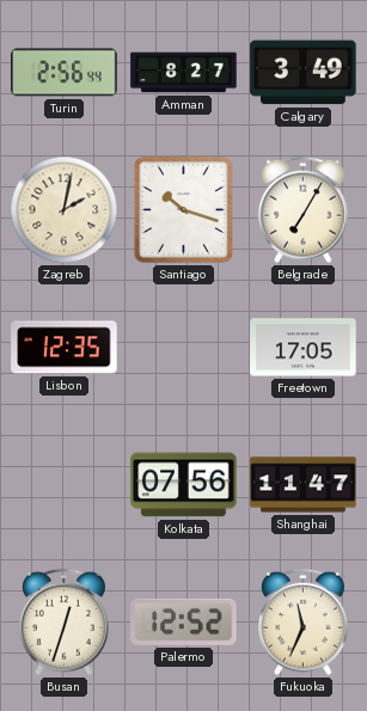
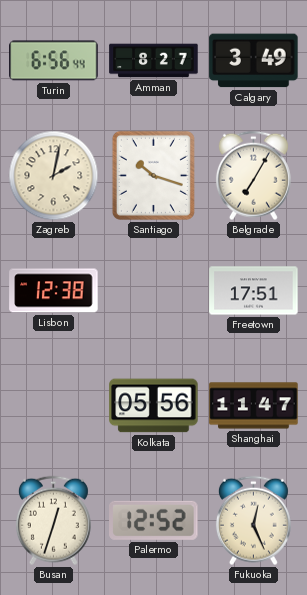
Turin: 2:56 -> 6:56
Lisbon: 12:35 -> 12:38
Freetown: 17:05 -> 17:51
Kolkata: 07:56 -> 05:56
Fukuoka: 11:34 -> 12:26
